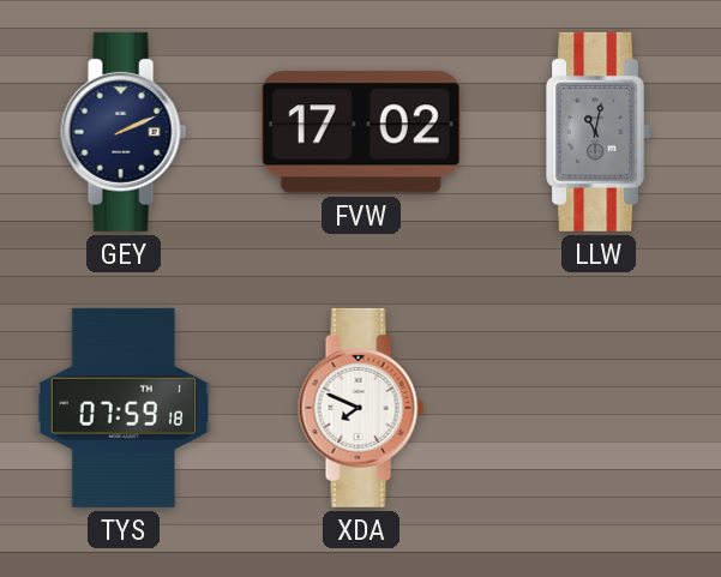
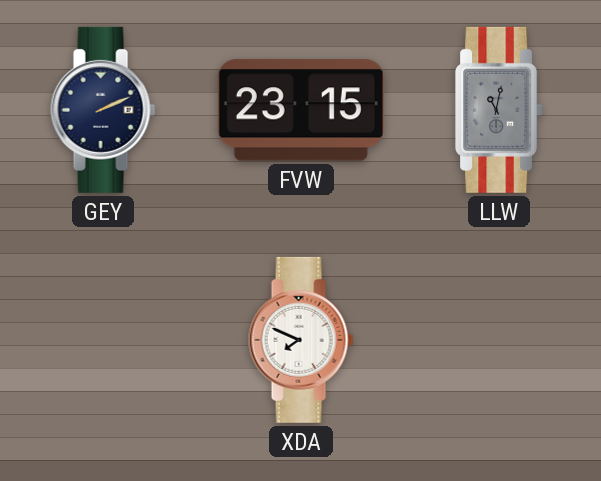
FVW: 17:02 -> 23:15
TYS: 07:59 -> none
